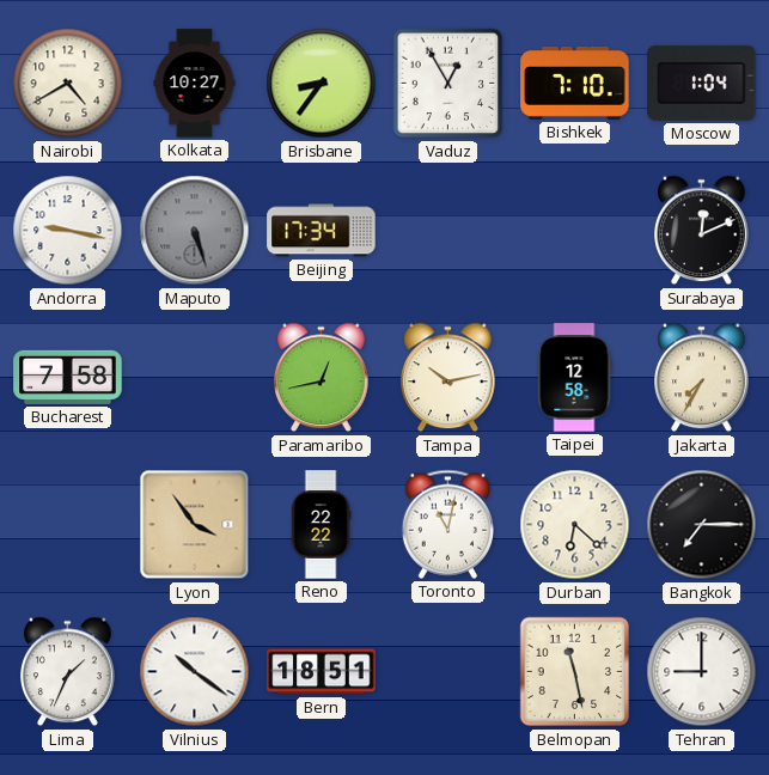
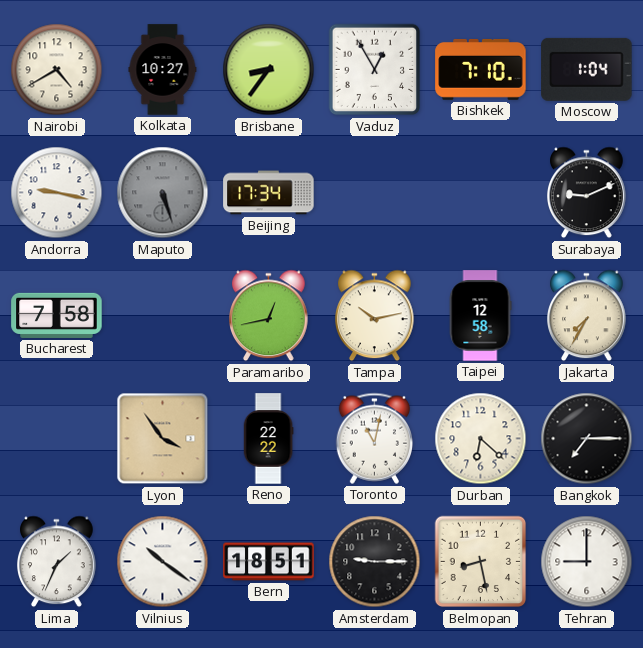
Surabaya: 12:11 -> 9:11
Amsterdam: none -> 9:15
Belmopan: 11:28 -> 8:28
